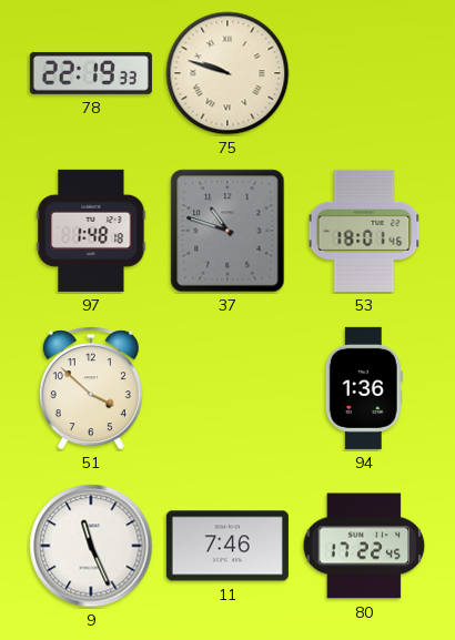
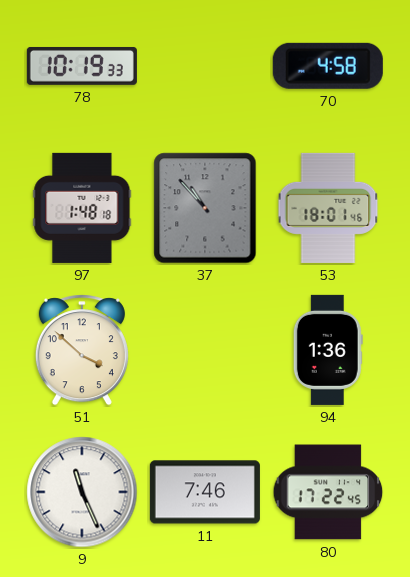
78: 22:19 -> 10:19
75: 9:48 -> none
70: none -> 4:58
37: 10:48 -> 10:53
